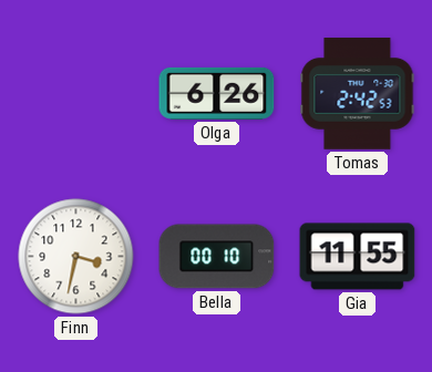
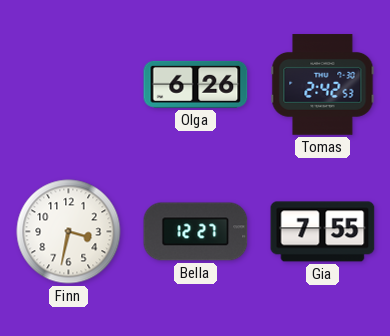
Bella: 00:10 -> 12:27
Gia: 11:55 -> 7:55
